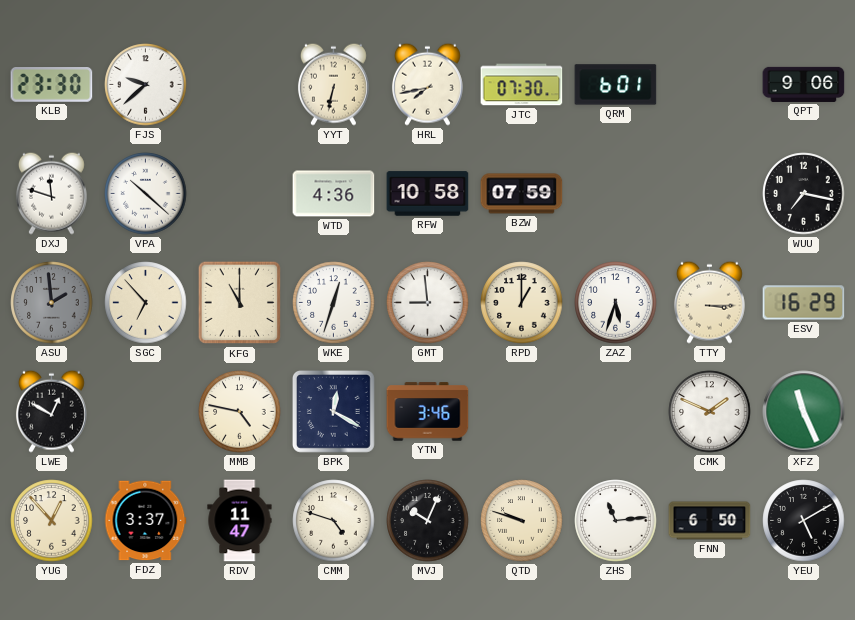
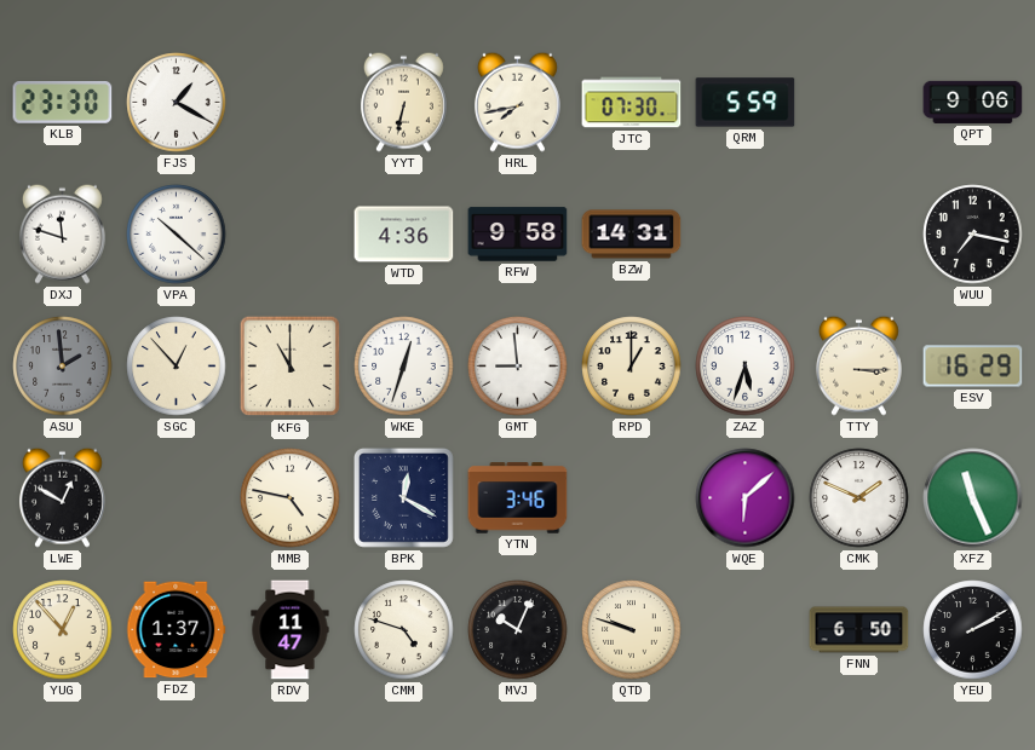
FJS: 9:38 -> 1:20
QRM: 6:01 -> 5:59
RFW: 10:58 -> 9:58
BZW: 07:59 -> 14:31
SGC: 6:53 -> 12:53
WQE: none -> 6:08
FDZ: 3:37 -> 1:37
ZHS: 11:14 -> none
YEU: 5:10 -> 2:10
